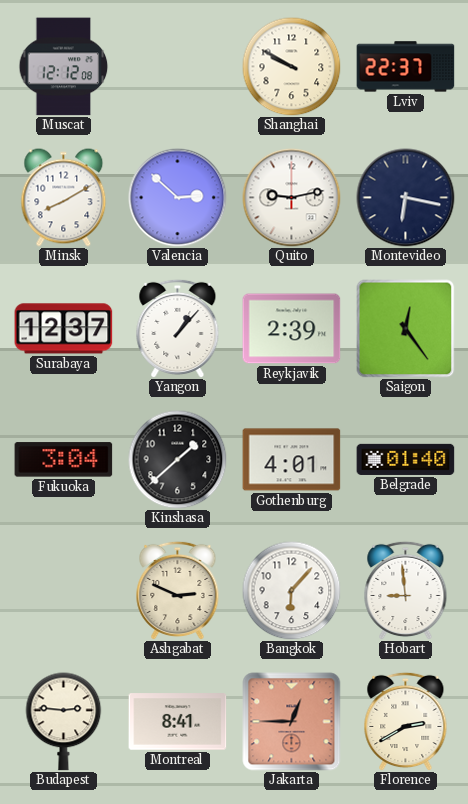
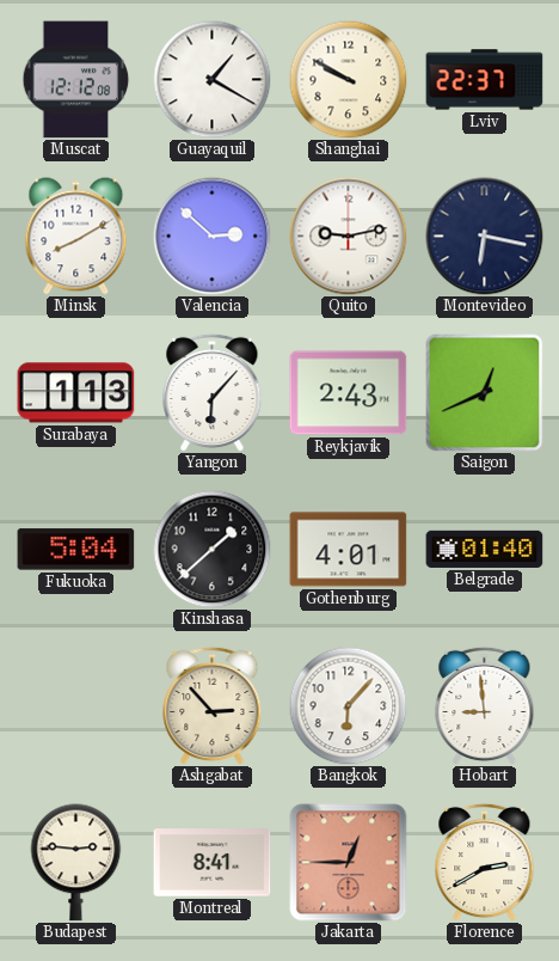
Guayaquil: none -> 1:20
Surabaya: 12:37 -> 1:13
Yangon: 1:07 -> 6:07
Reykjavik: 2:39 -> 2:43
Saigon: 12:24 -> 12:41
Fukuoka: 3:04 -> 5:04
Ashgabat: 2:49 -> 2:53
